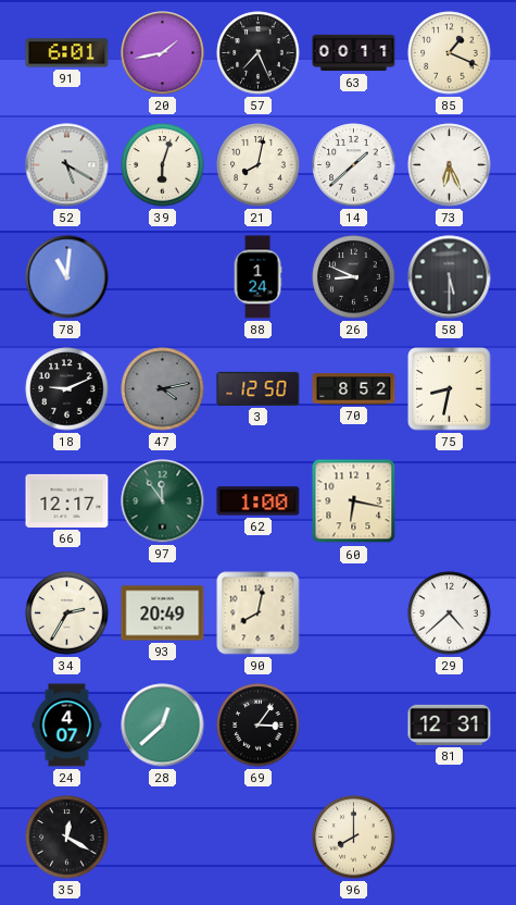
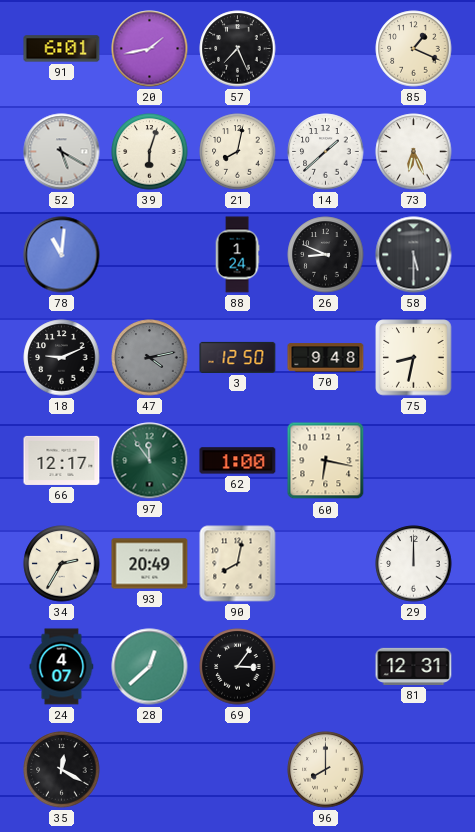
63: 00:11 -> none
70: 8:52 -> 9:48
29: 4:38 -> 12:00
